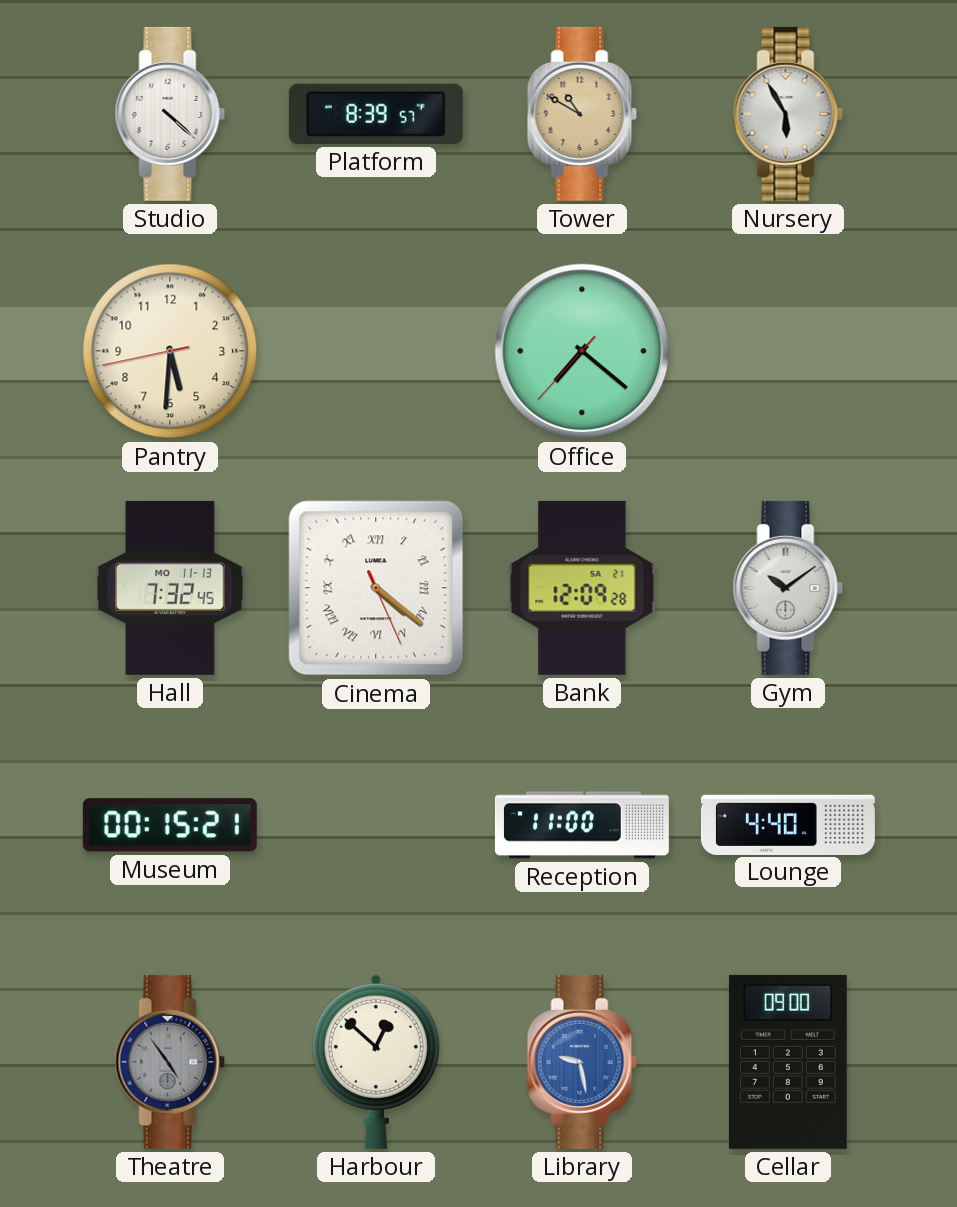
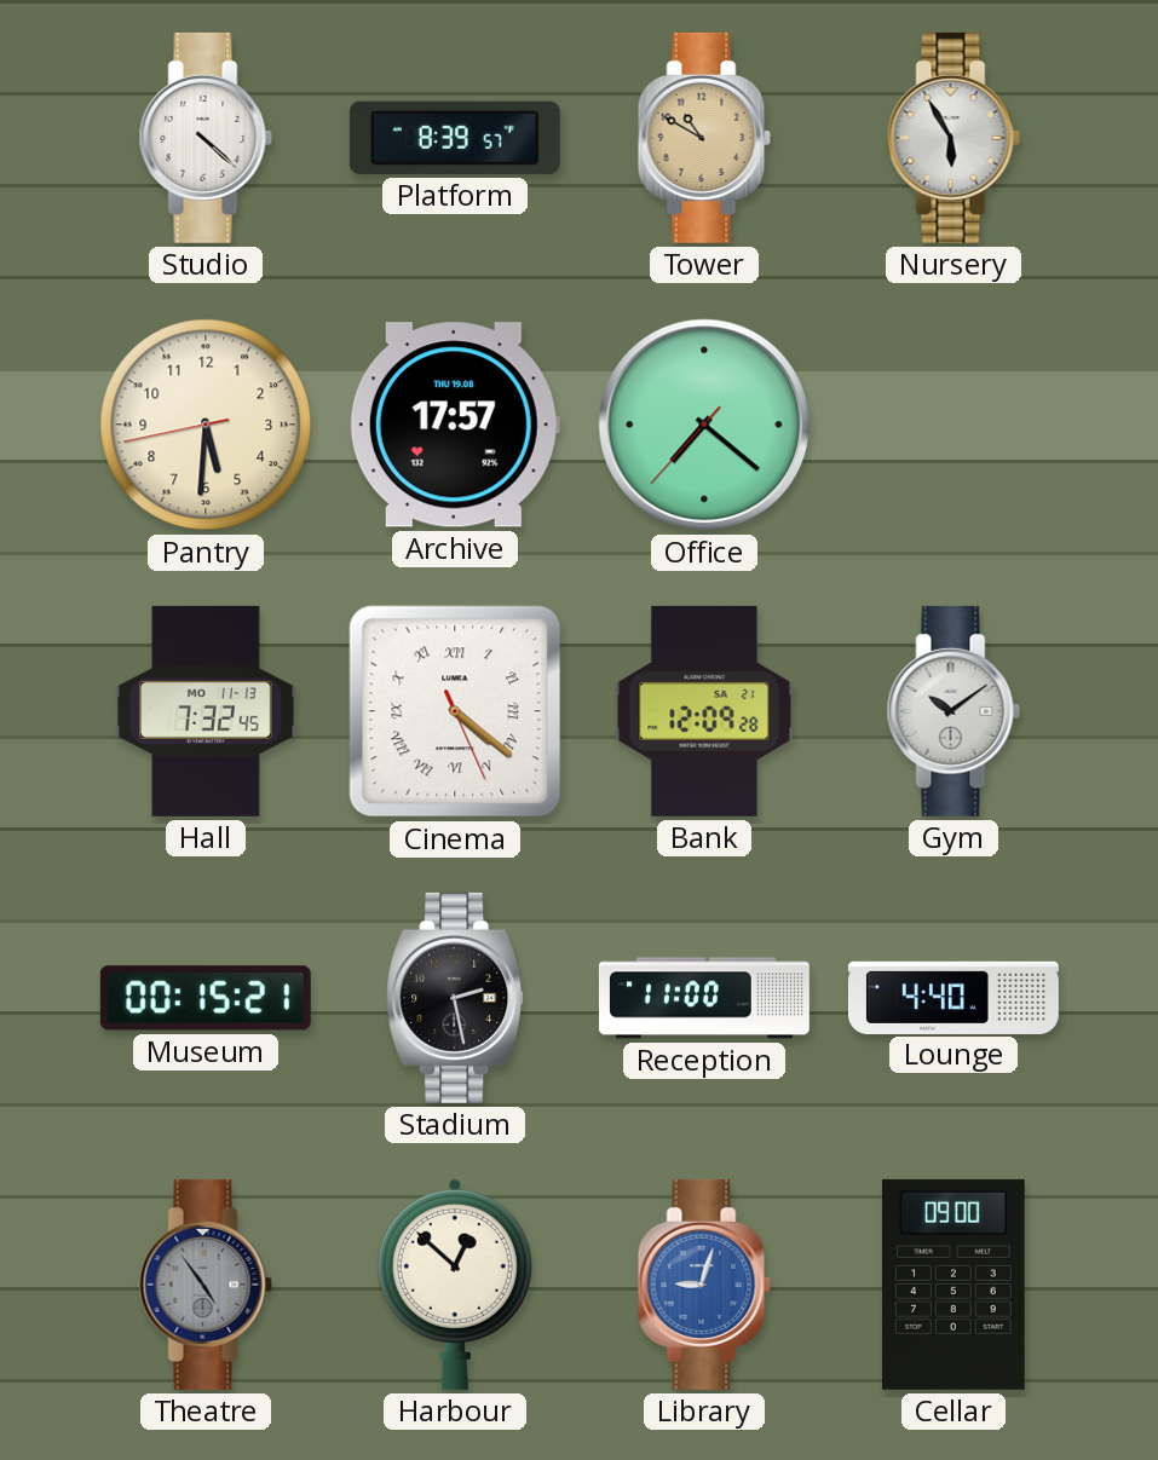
Archive: none -> 17:57
Stadium: none -> 2:28
Library: 9:28 -> 9:03
